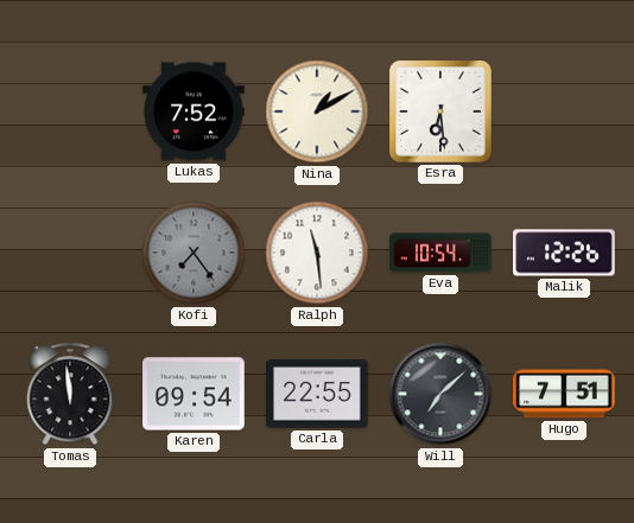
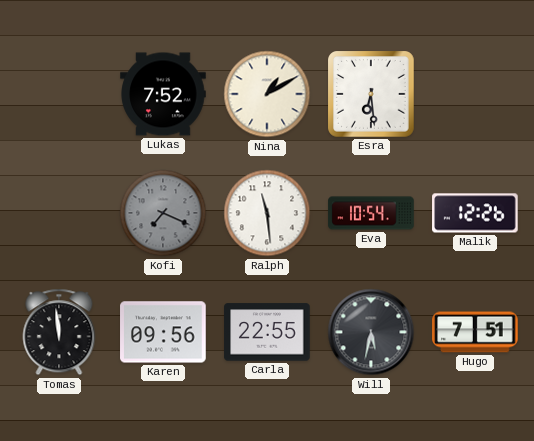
Kofi: 7:24 -> 7:19
Karen: 09:54 -> 09:56
Will: 7:08 -> 5:32
